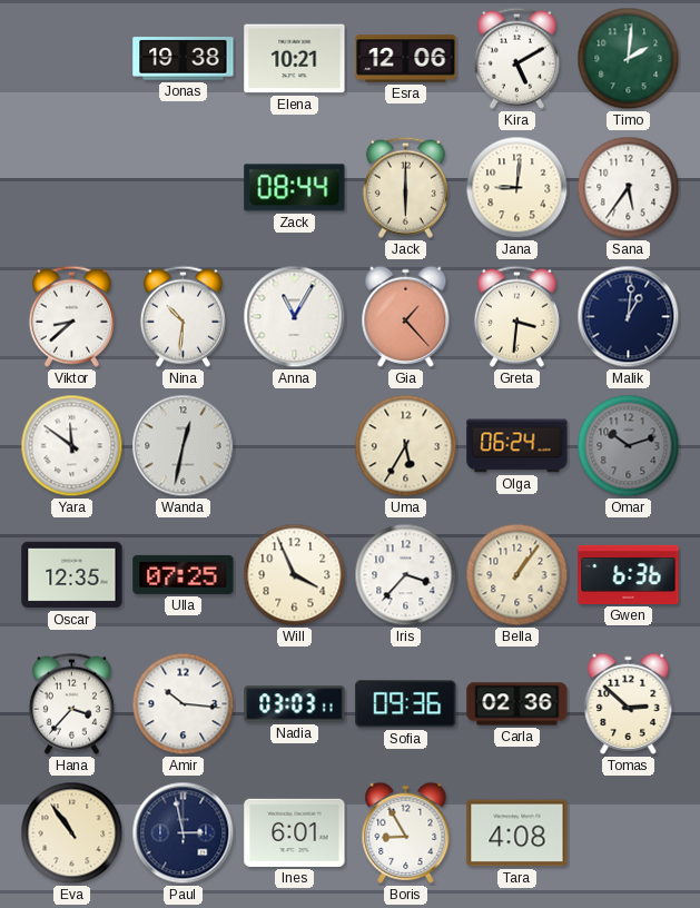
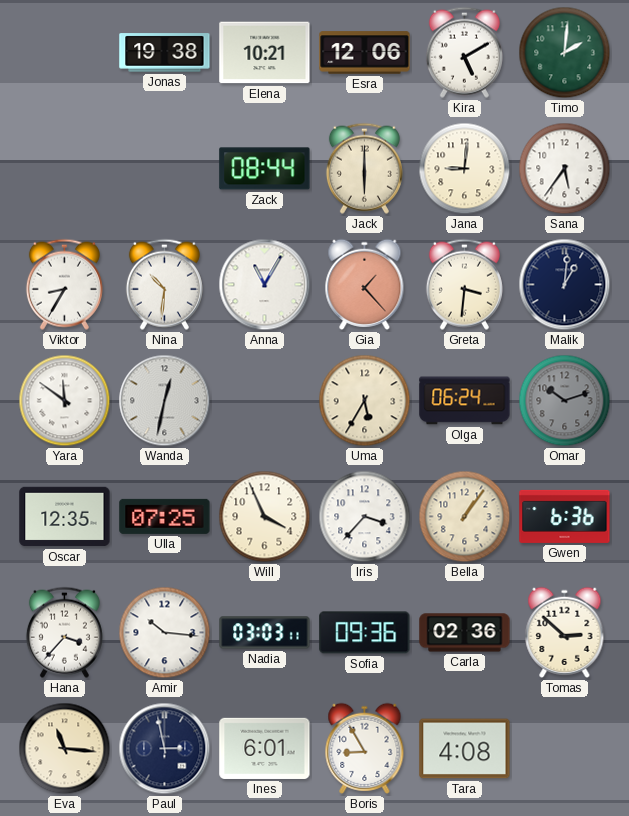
Viktor: 8:38 -> 8:35
Eva: 10:54 -> 11:16
